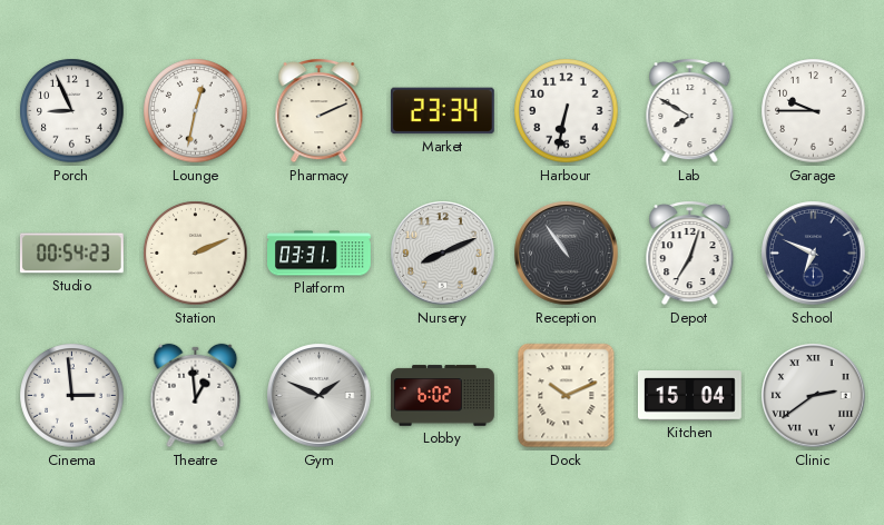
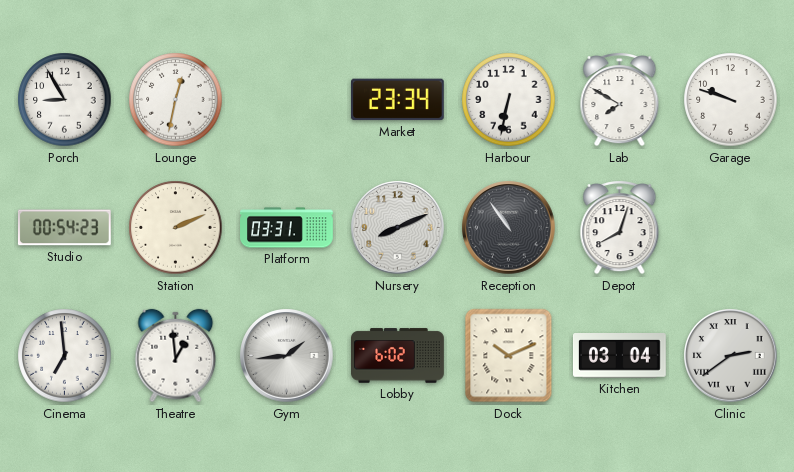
Porch: 8:56 -> 8:55
Pharmacy: 2:11 -> none
Garage: 9:45 -> 9:48
Depot: 7:03 -> 8:03
School: 6:49 -> none
Cinema: 2:59 -> 6:59
Gym: 1:49 -> 1:44
Kitchen: 15:04 -> 03:04
